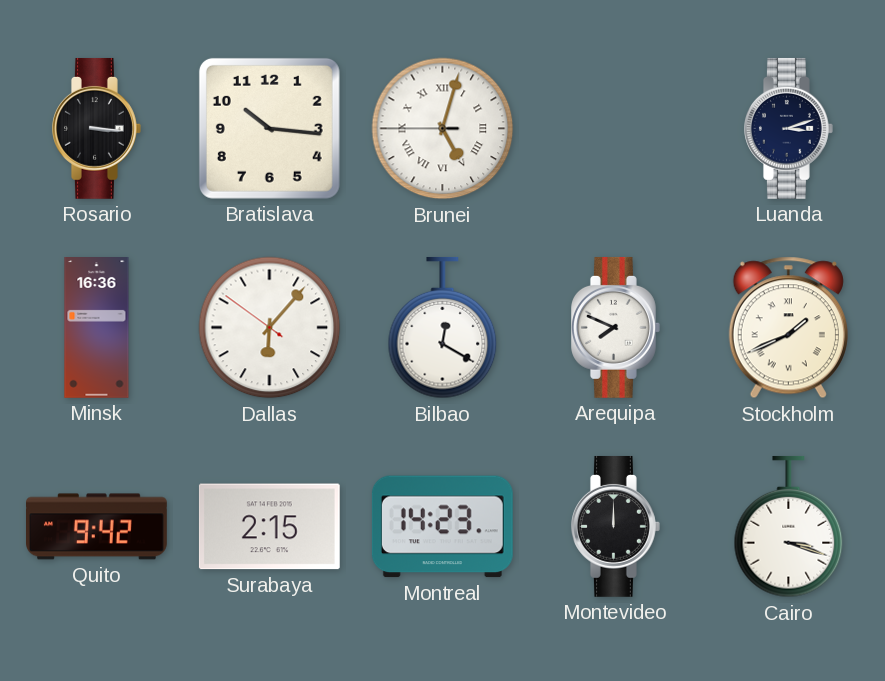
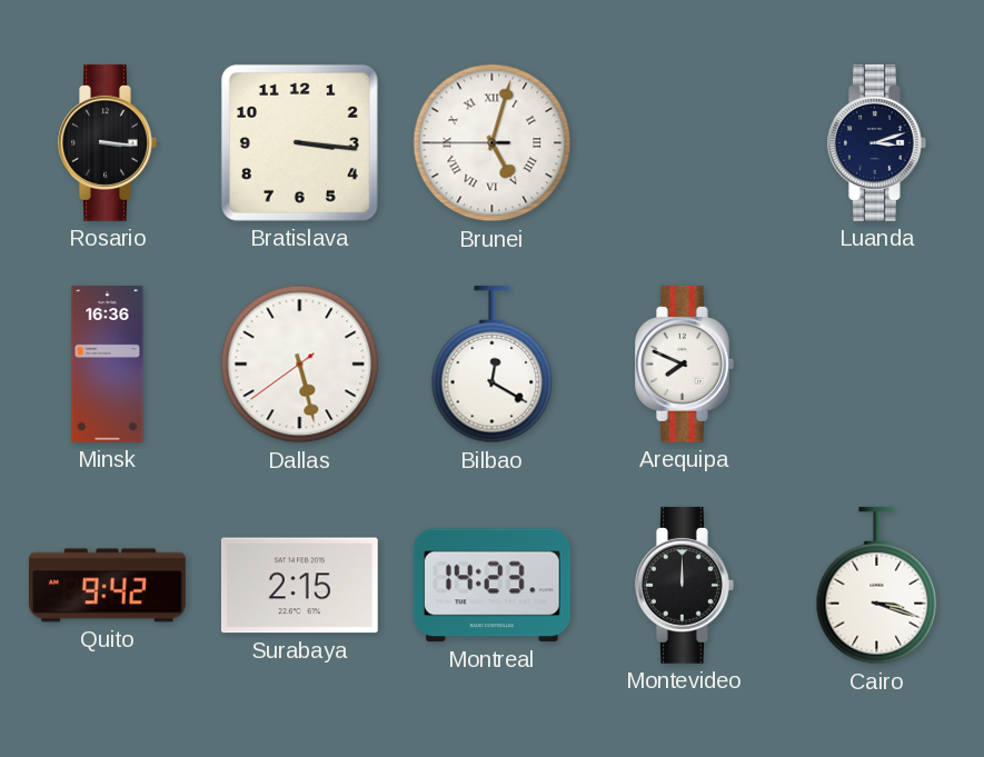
Bratislava: 10:16 -> 3:16
Dallas: 6:06 -> 5:27
Stockholm: 1:41 -> none
